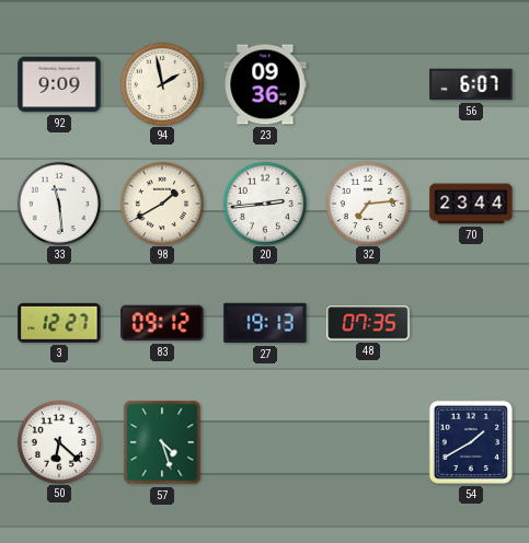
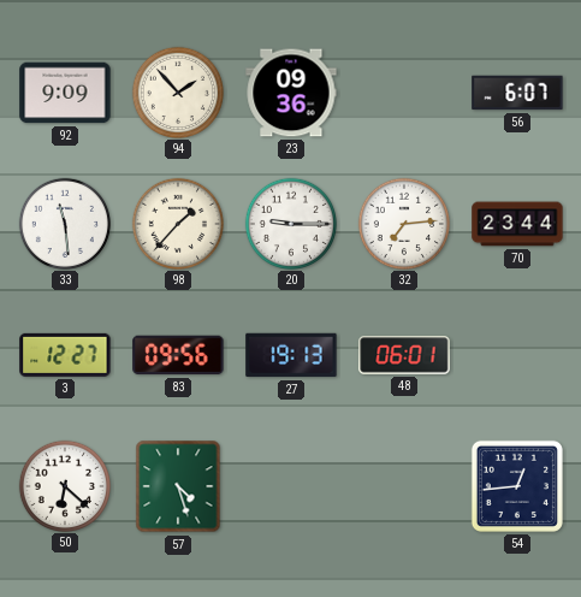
94: 1:58 -> 1:53
98: 1:40 -> 1:37
20: 2:44 -> 9:15
83: 09:12 -> 09:56
48: 07:35 -> 06:01
54: 1:40 -> 12:44
